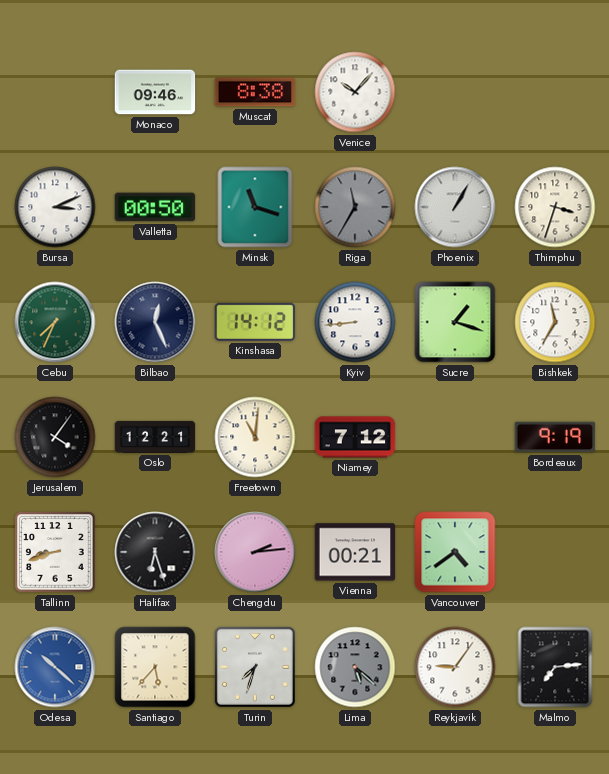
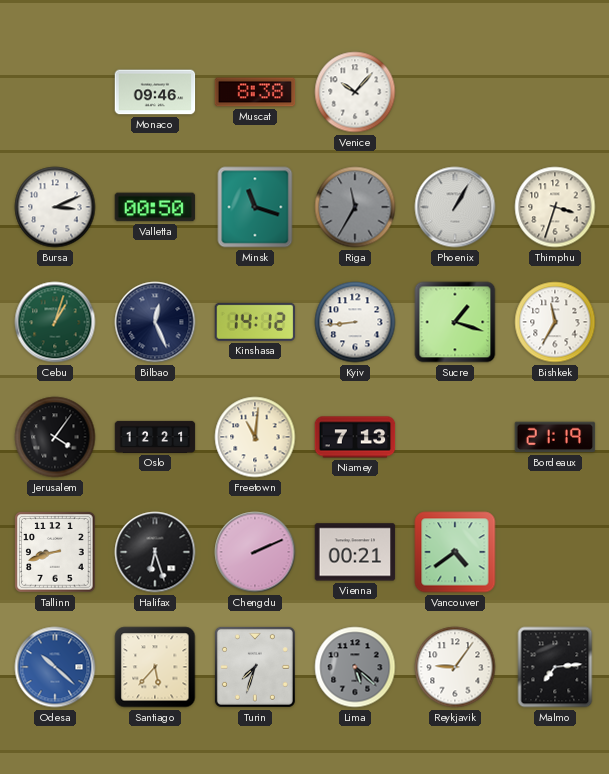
Cebu: 7:34 -> 1:03
Niamey: 7:12 -> 7:13
Bordeaux: 9:19 -> 21:19
Chengdu: 2:14 -> 2:11
